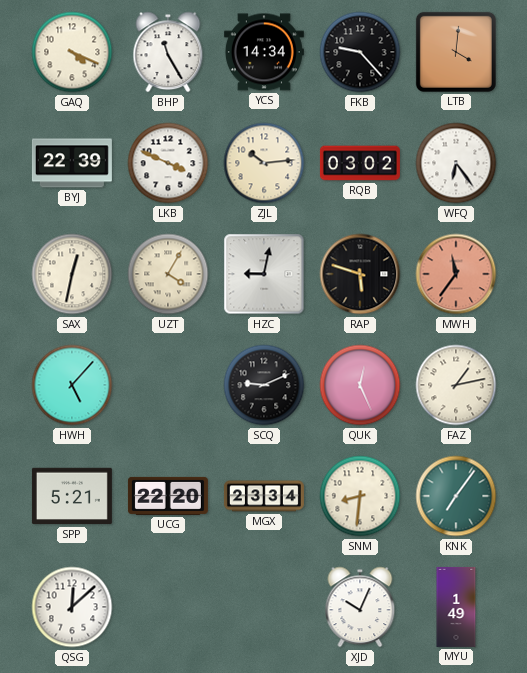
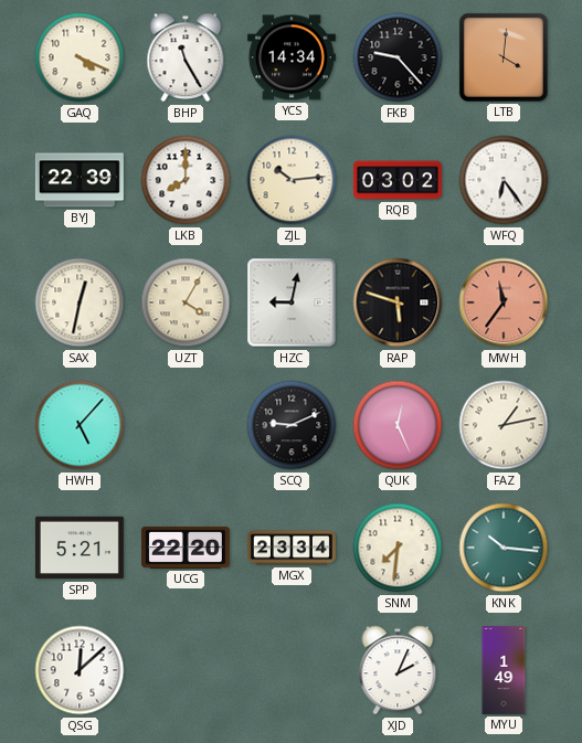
LKB: 3:49 -> 8:00
SNM: 8:31 -> 7:31
KNK: 7:06 -> 10:16
XJD: 10:04 -> 2:04
